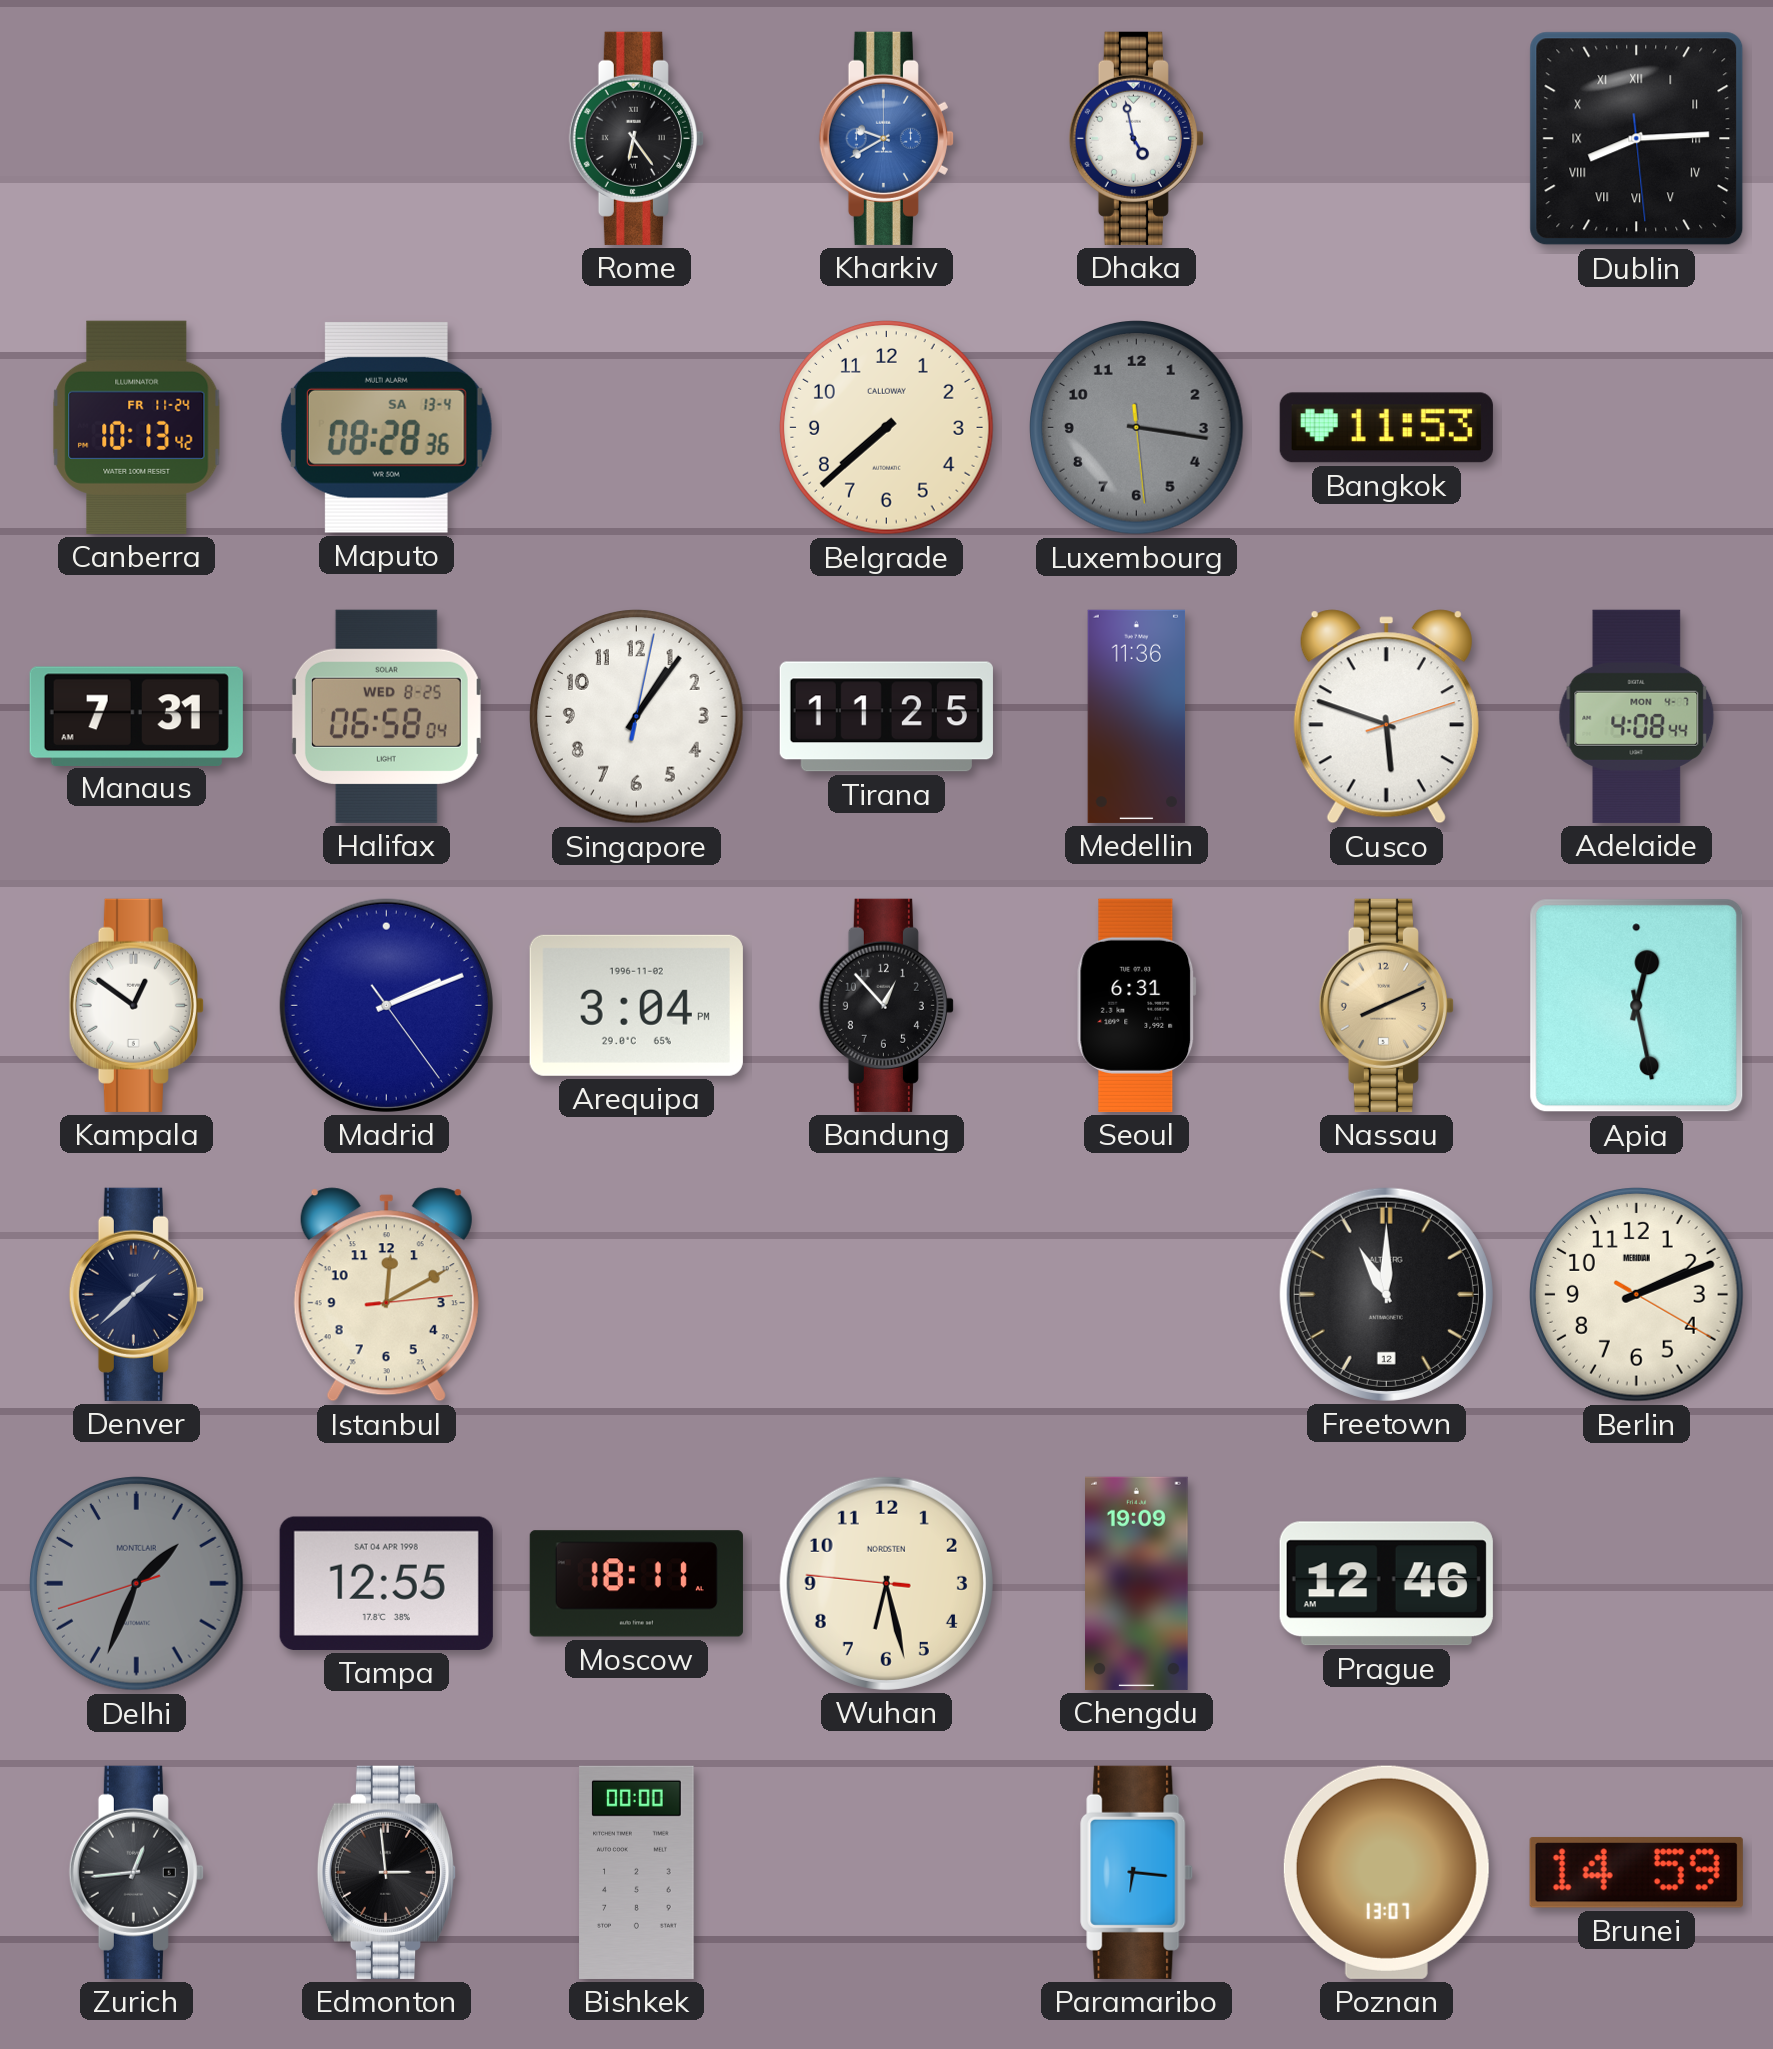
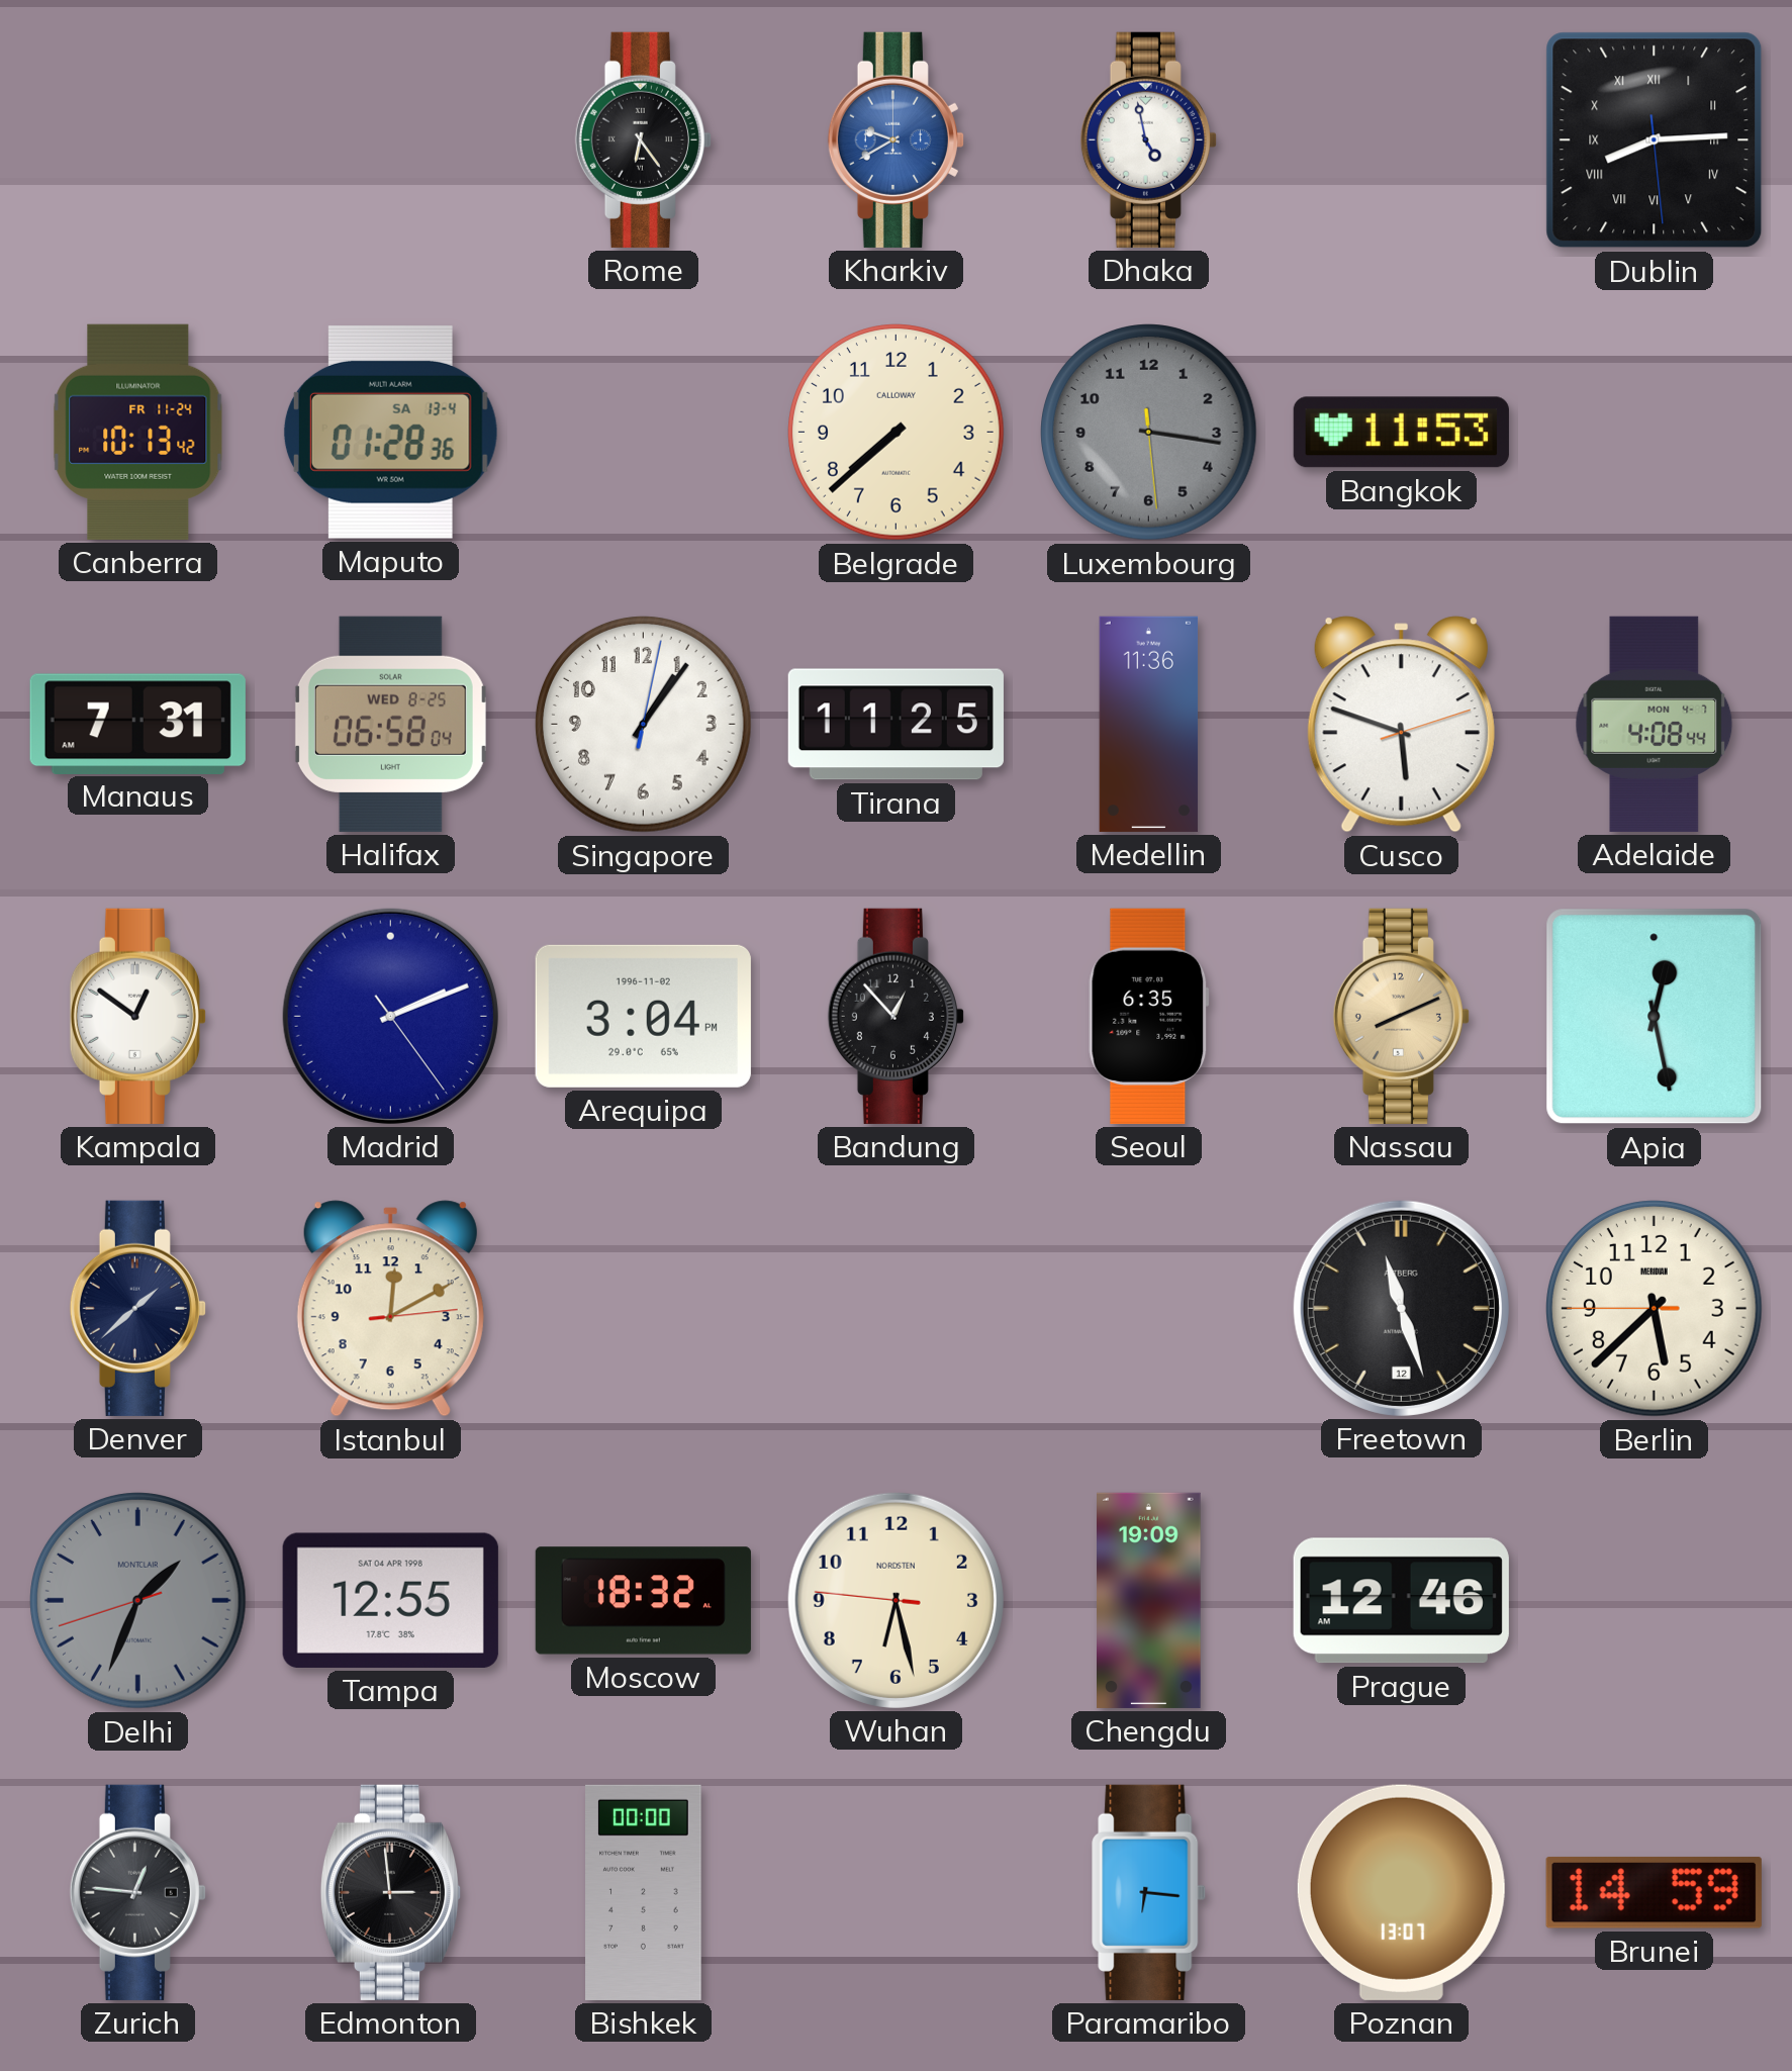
Maputo: 08:28 -> 01:28
Seoul: 6:31 -> 6:35
Freetown: 11:00 -> 11:27
Berlin: 2:11 -> 5:37
Moscow: 18:11 -> 18:32
Zurich: 12:44 -> 12:46
